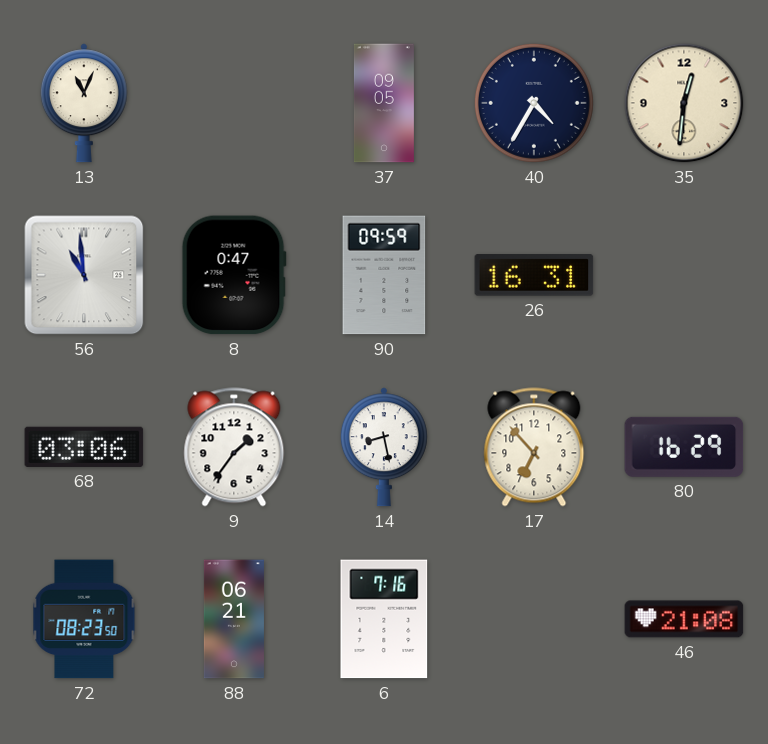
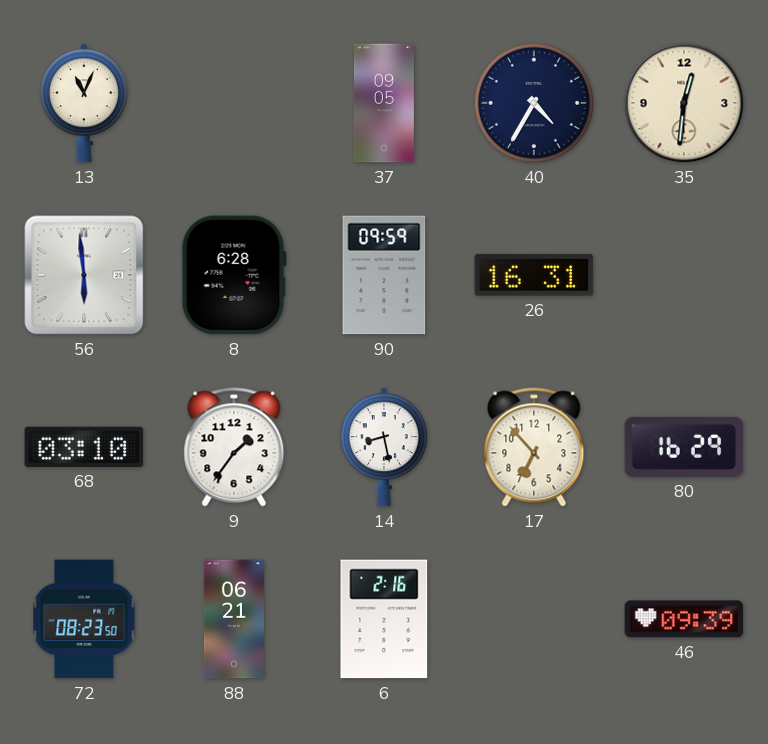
56: 10:59 -> 5:59
8: 0:47 -> 6:28
68: 03:06 -> 03:10
6: 7:16 -> 2:16
46: 21:08 -> 09:39
